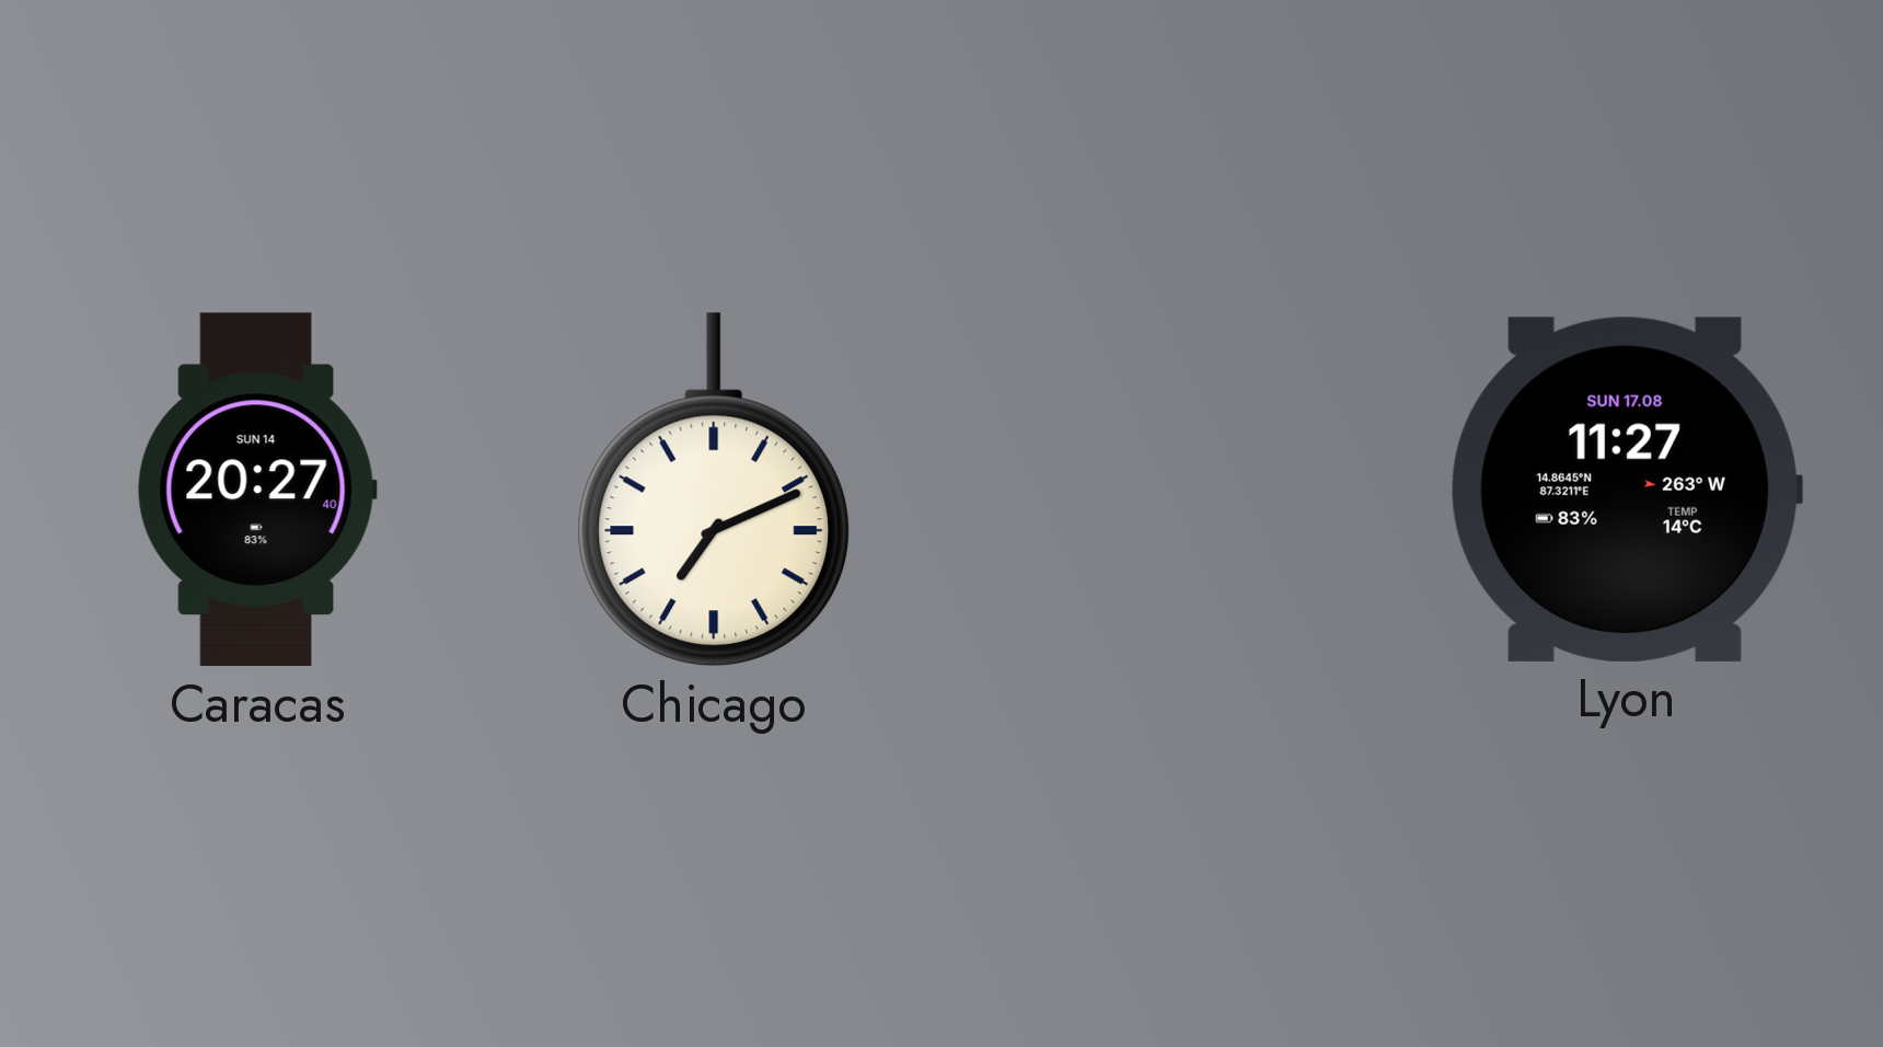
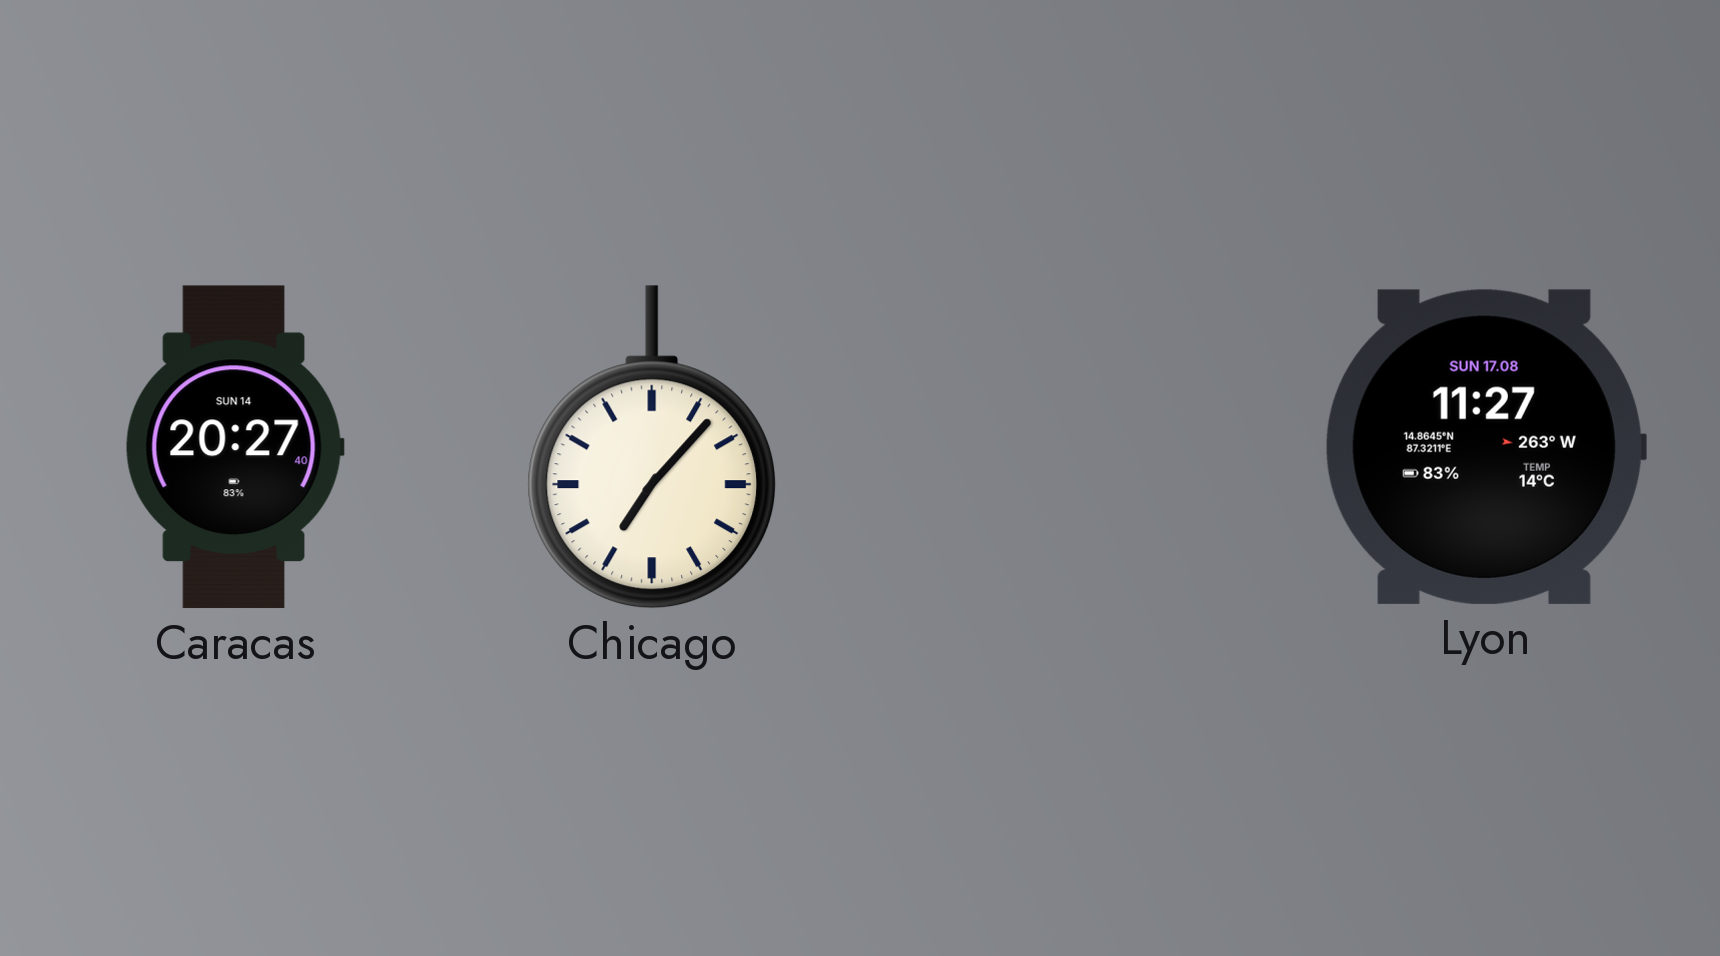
Chicago: 7:11 -> 7:07
